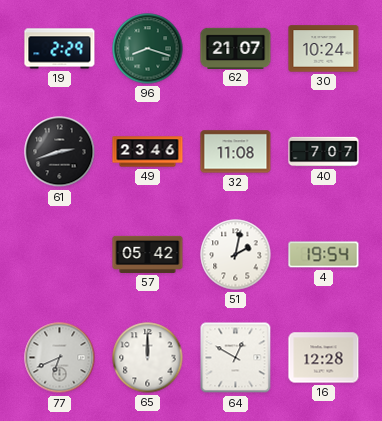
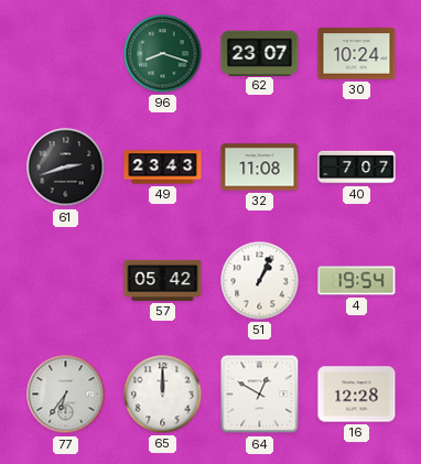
19: 2:29 -> none
62: 21:07 -> 23:07
49: 23:46 -> 23:43
51: 2:02 -> 1:04
77: 6:41 -> 6:36
